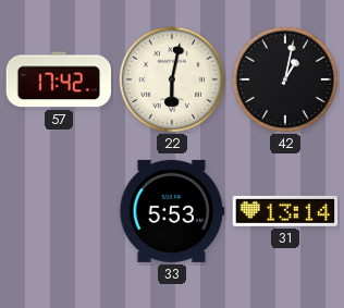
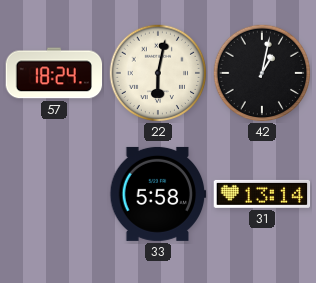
57: 17:42 -> 18:24
33: 5:53 -> 5:58
